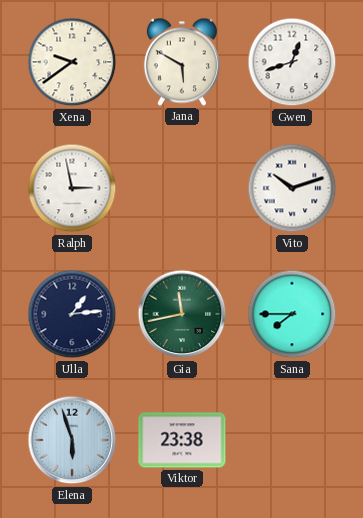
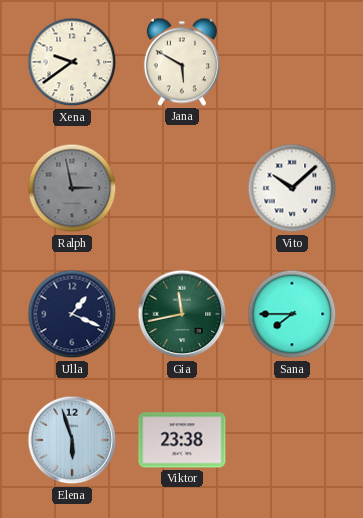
Gwen: 12:42 -> none
Ralph dial: white -> grey
Vito: 10:12 -> 10:08
Ulla: 1:14 -> 1:19
